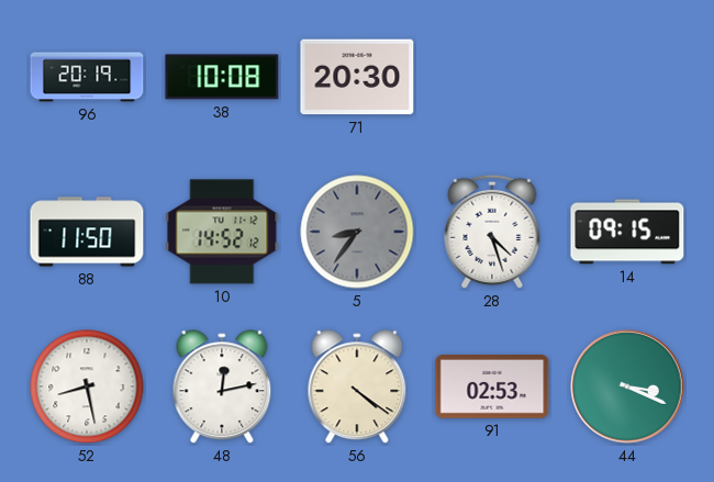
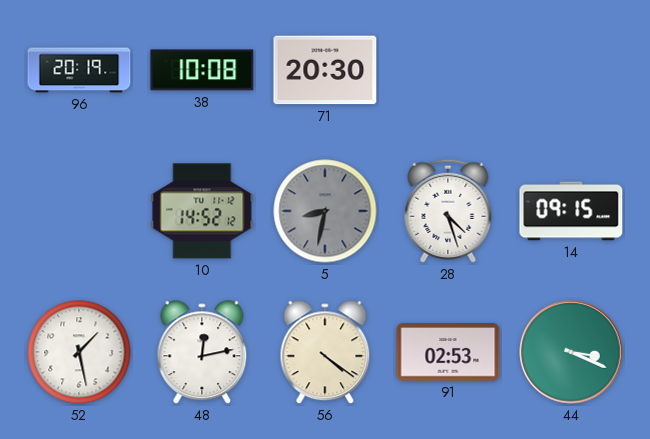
88: 11:50 -> none
5: 8:36 -> 8:32
52: 8:28 -> 1:28
